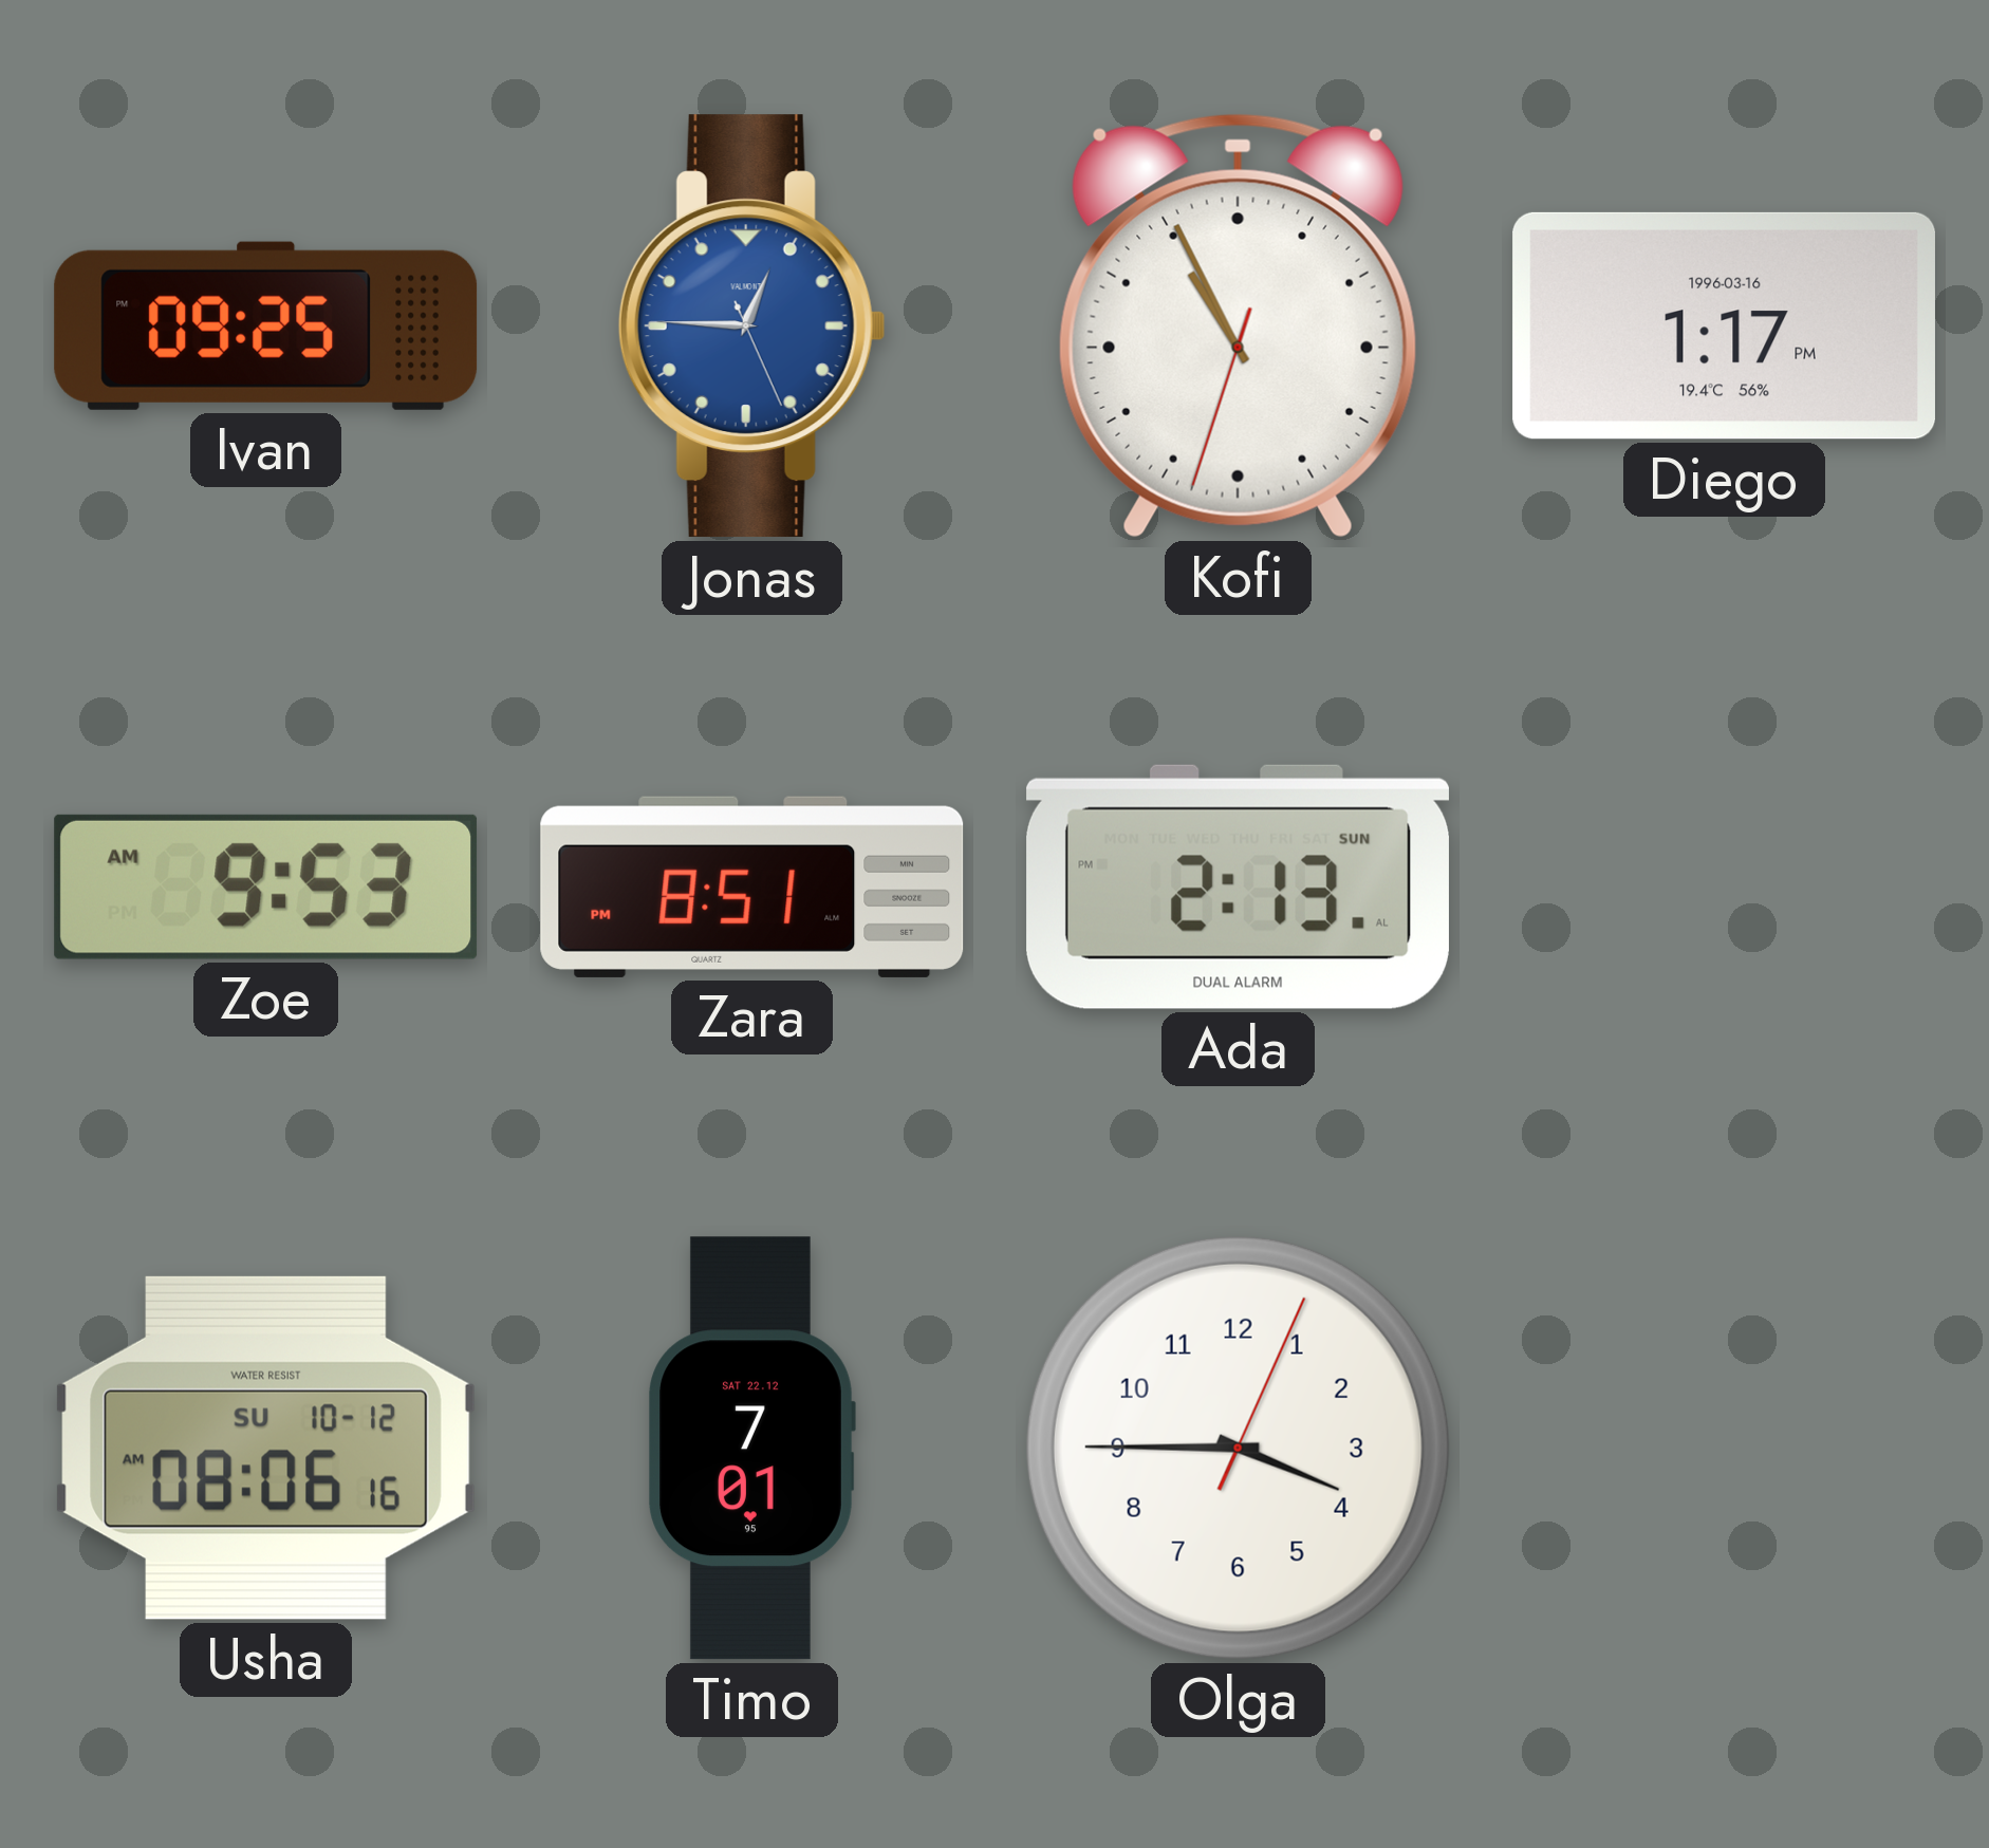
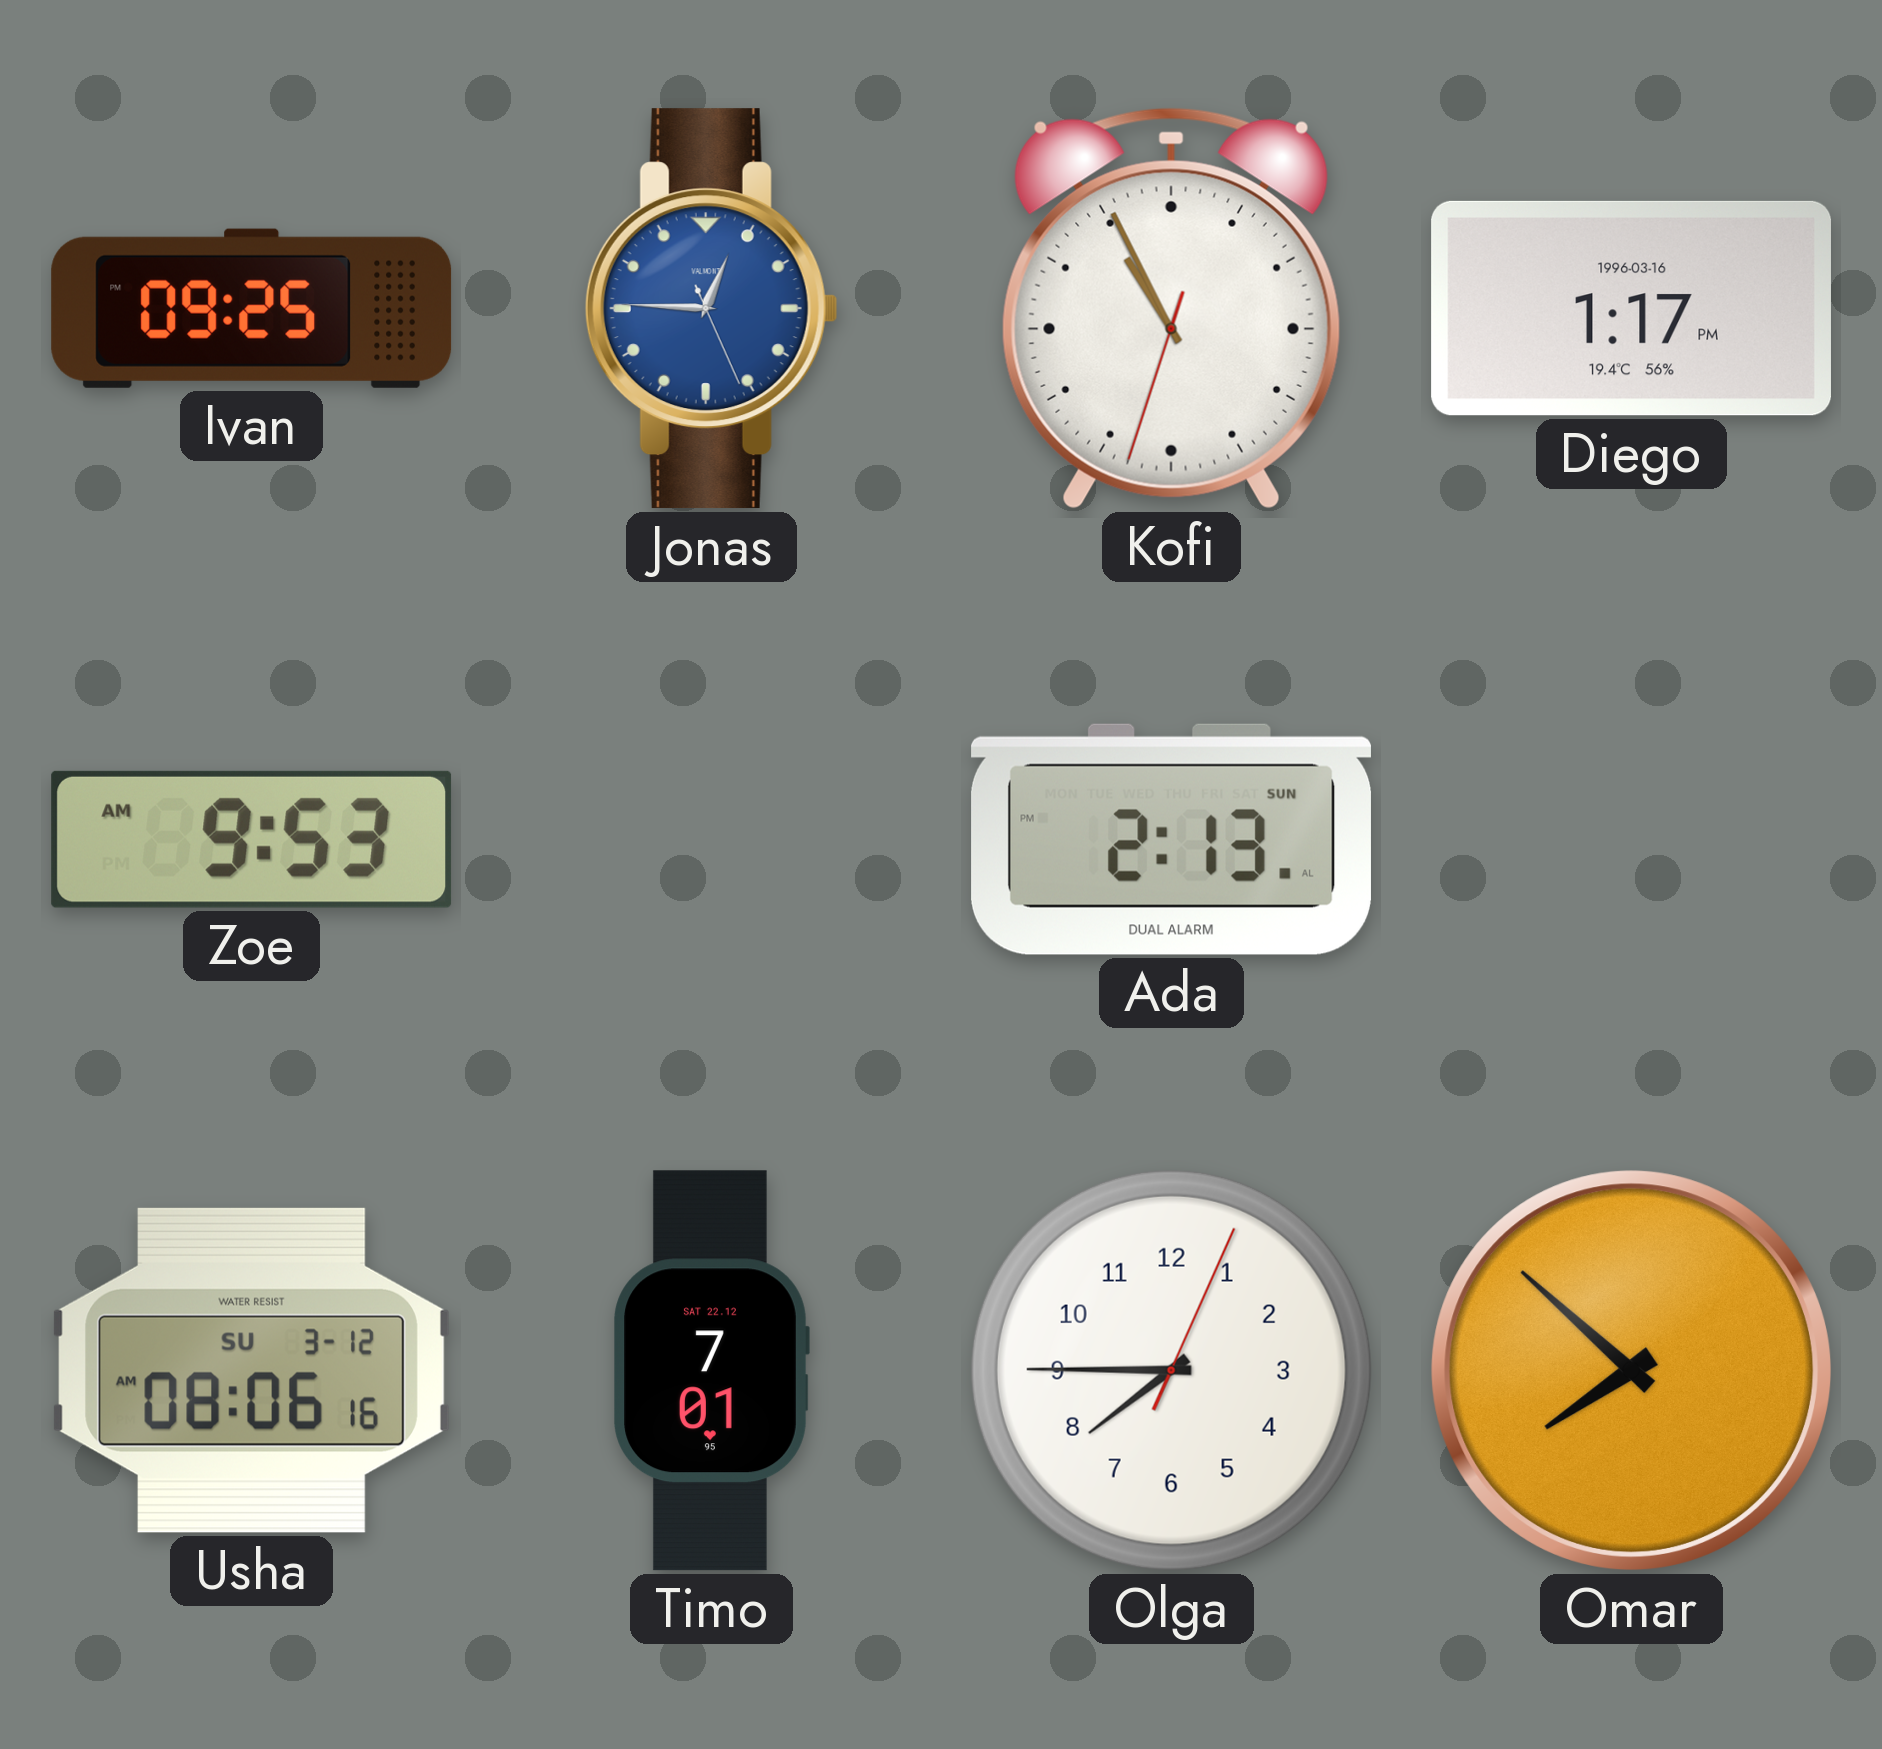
Zara: 8:51 -> none
Usha date: SU 10-12 -> SU 3-12
Olga: 3:45 -> 7:45
Omar: none -> 7:52
